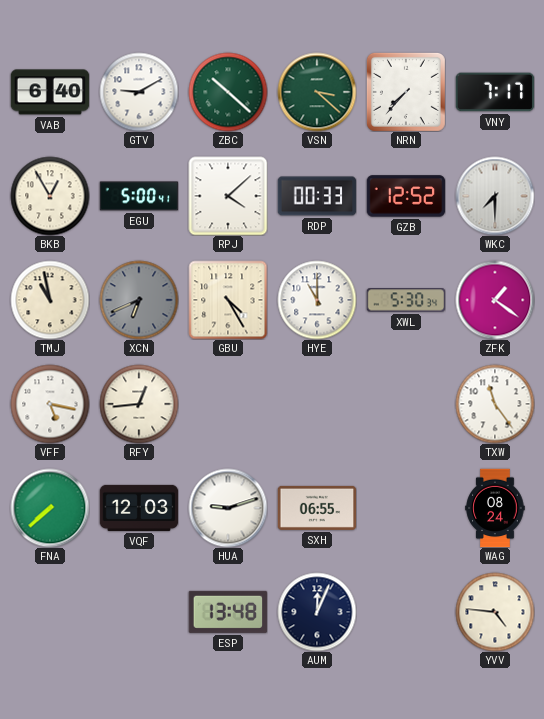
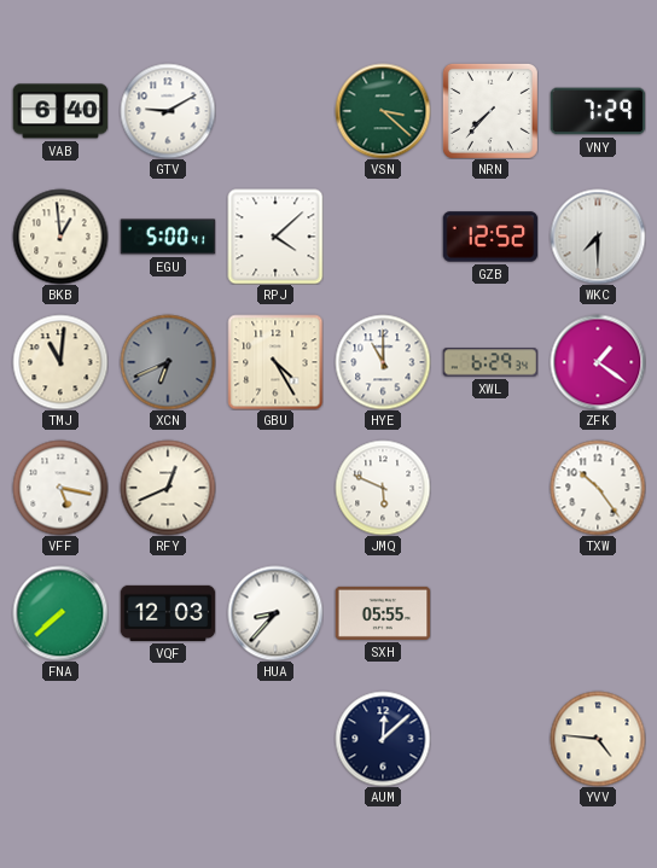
ZBC: 10:22 -> none
VNY: 7:17 -> 7:29
BKB: 12:55 -> 12:59
RDP: 00:33 -> none
TMJ: 10:58 -> 11:01
XWL: 5:30 -> 6:29
RFY: 12:44 -> 12:41
JMQ: none -> 5:49
TXW: 11:24 -> 10:24
HUA: 9:12 -> 8:37
SXH: 06:55 -> 05:55
WAG: 08:24 -> none
ESP: 13:48 -> none
AUM: 12:04 -> 12:08
